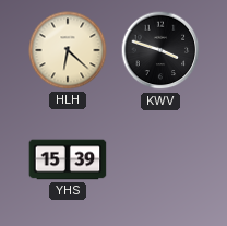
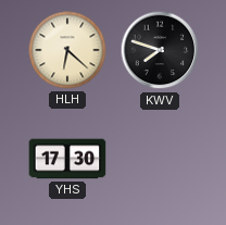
KWV: 3:48 -> 7:48
YHS: 15:39 -> 17:30
